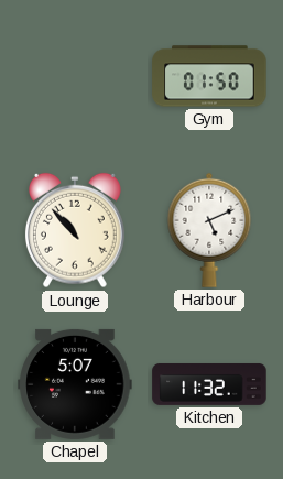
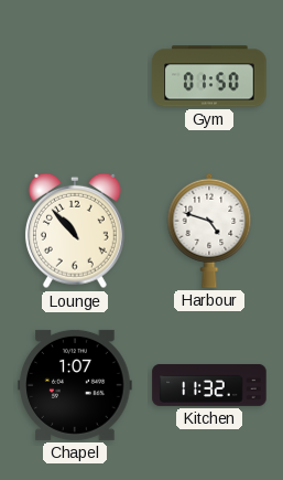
Harbour: 5:11 -> 4:48
Chapel: 5:07 -> 1:07
